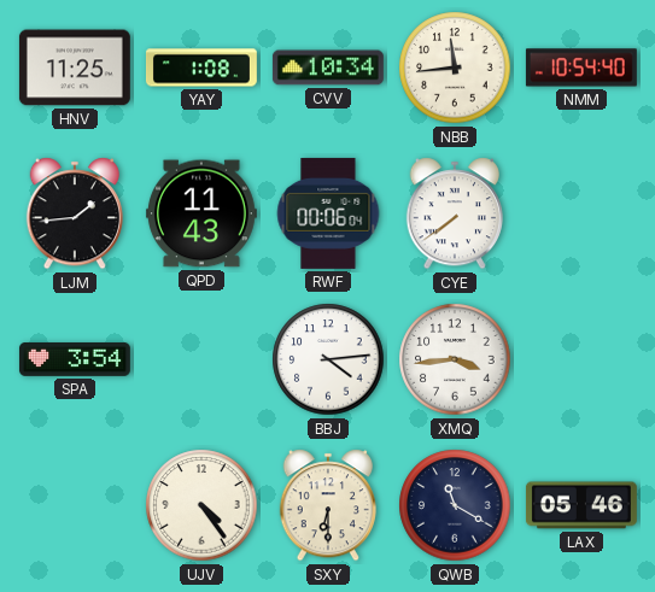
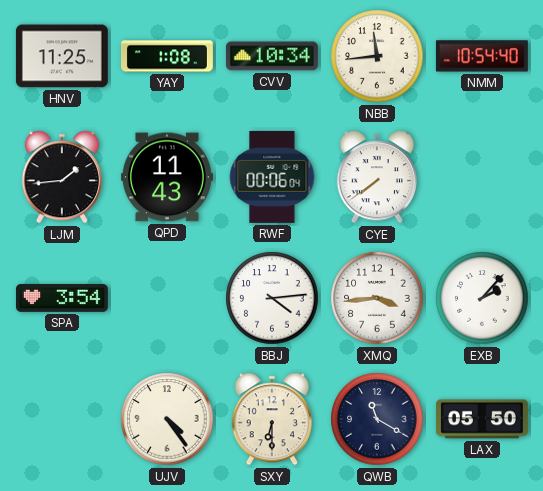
EXB: none -> 2:07
LAX: 05:46 -> 05:50
